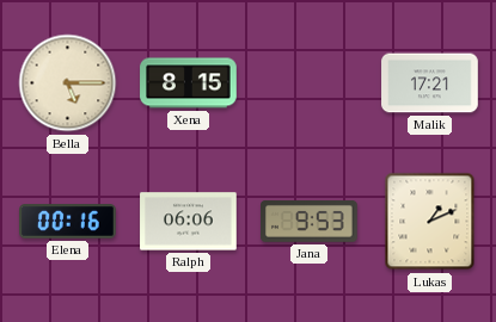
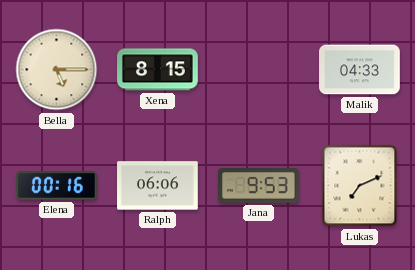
Malik: 17:21 -> 04:33
Lukas: 1:11 -> 7:11
